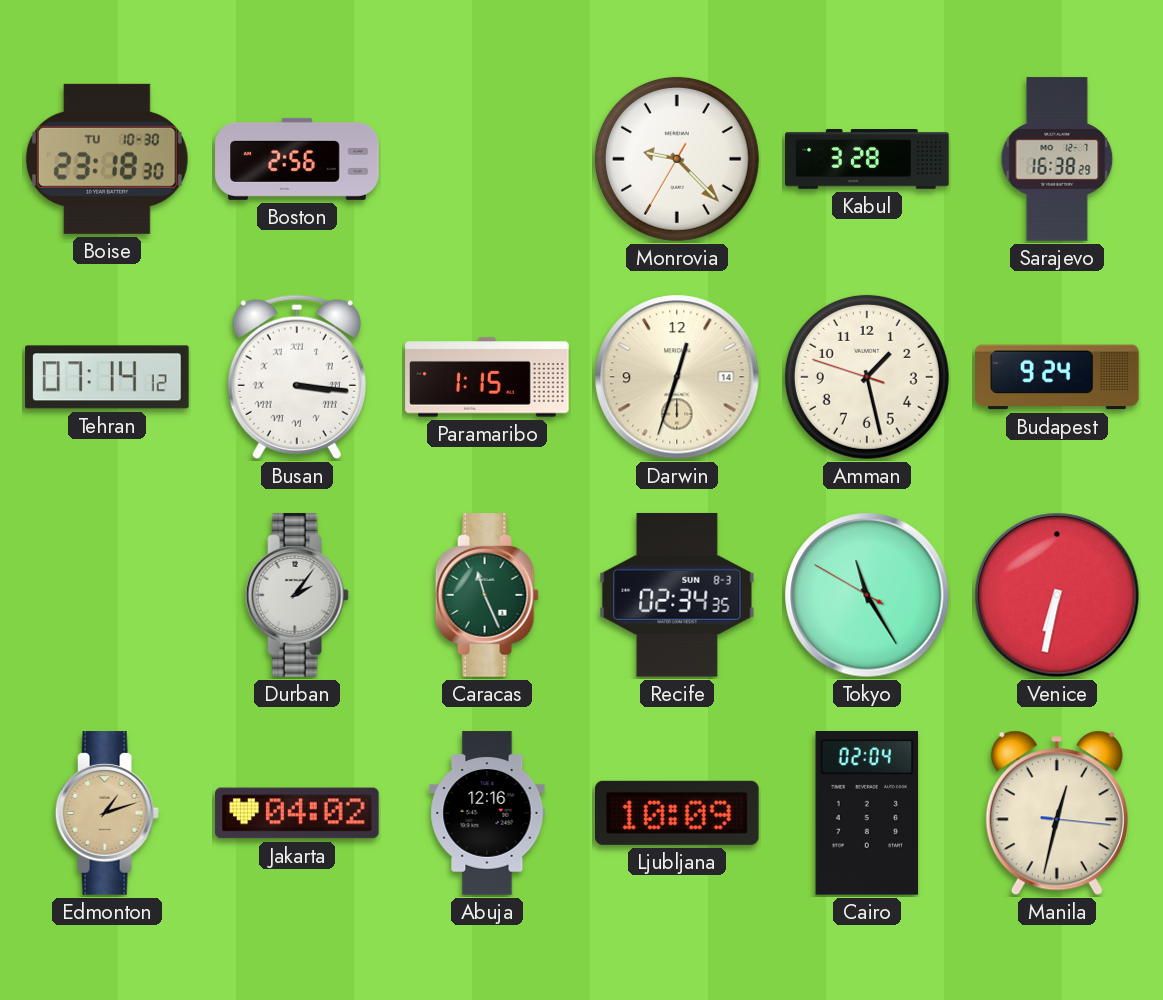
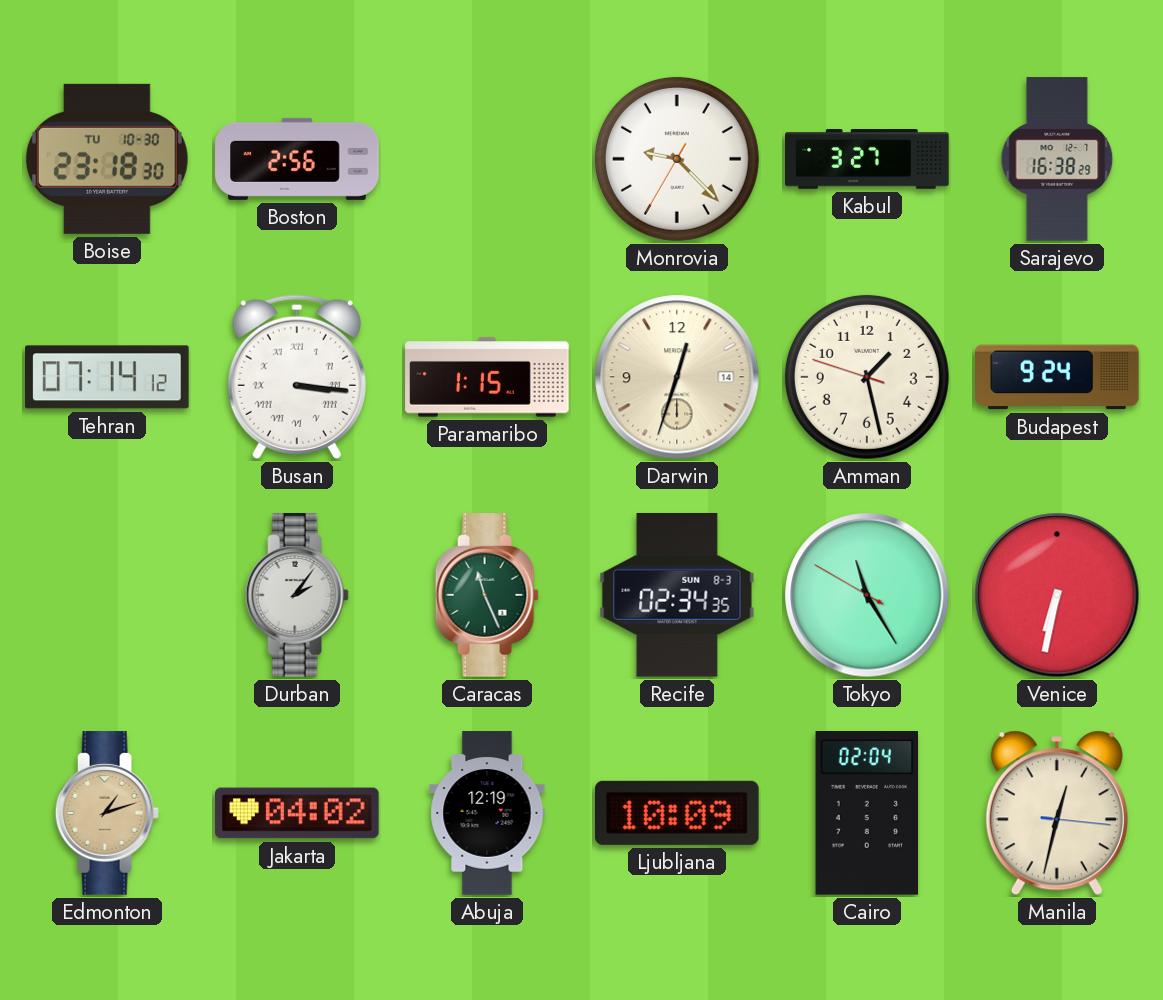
Kabul: 3:28 -> 3:27
Abuja: 12:16 -> 12:19
